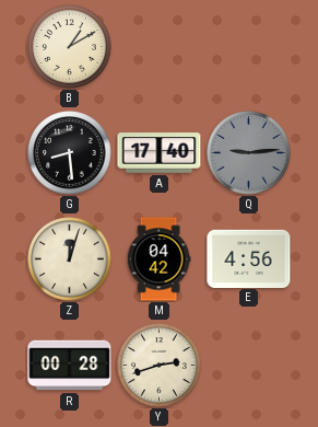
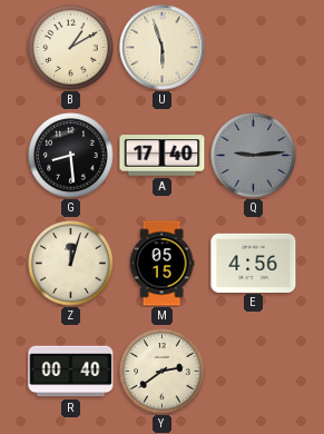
U: none -> 5:57
M: 04:42 -> 05:15
R: 00:28 -> 00:40
Y: 2:42 -> 2:39
